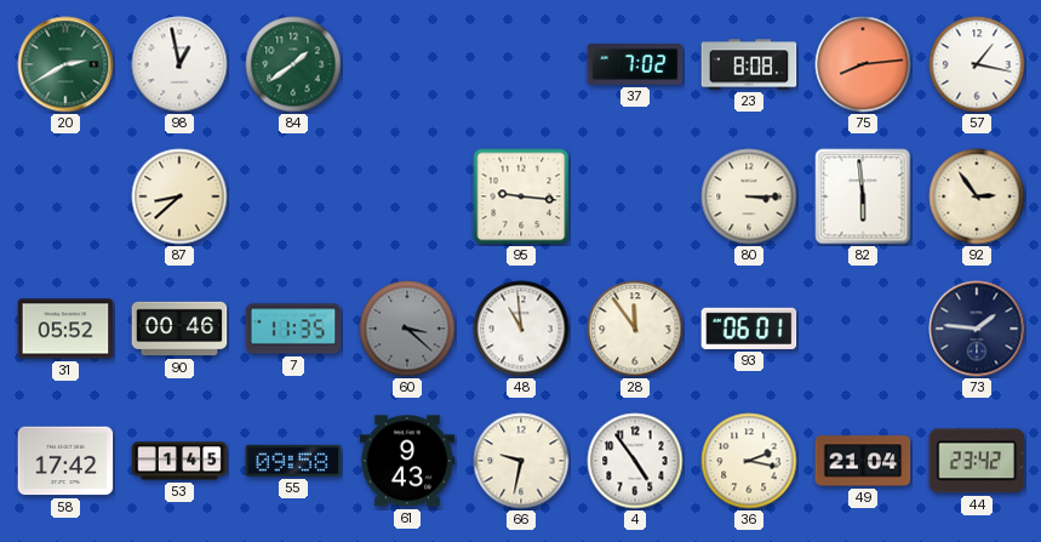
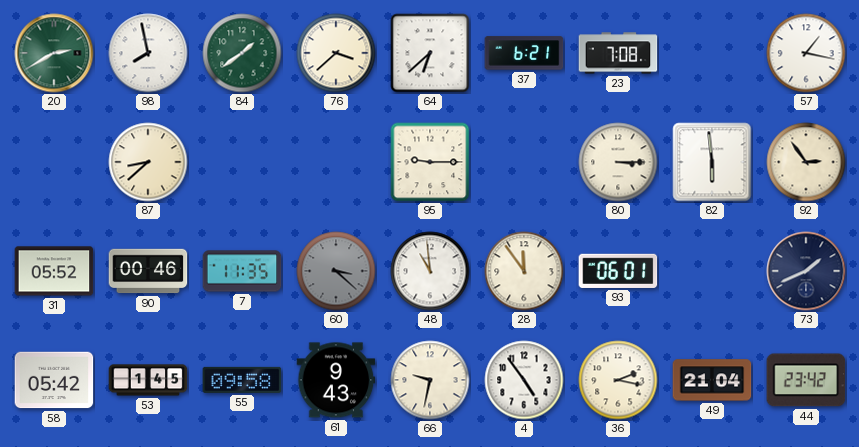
98: 12:58 -> 7:58
76: none -> 3:38
64: none -> 6:38
37: 7:02 -> 6:21
23: 8:08 -> 7:08
75: 8:14 -> none
95: 9:16 -> 9:15
73: 1:46 -> 1:41
58: 17:42 -> 05:42
